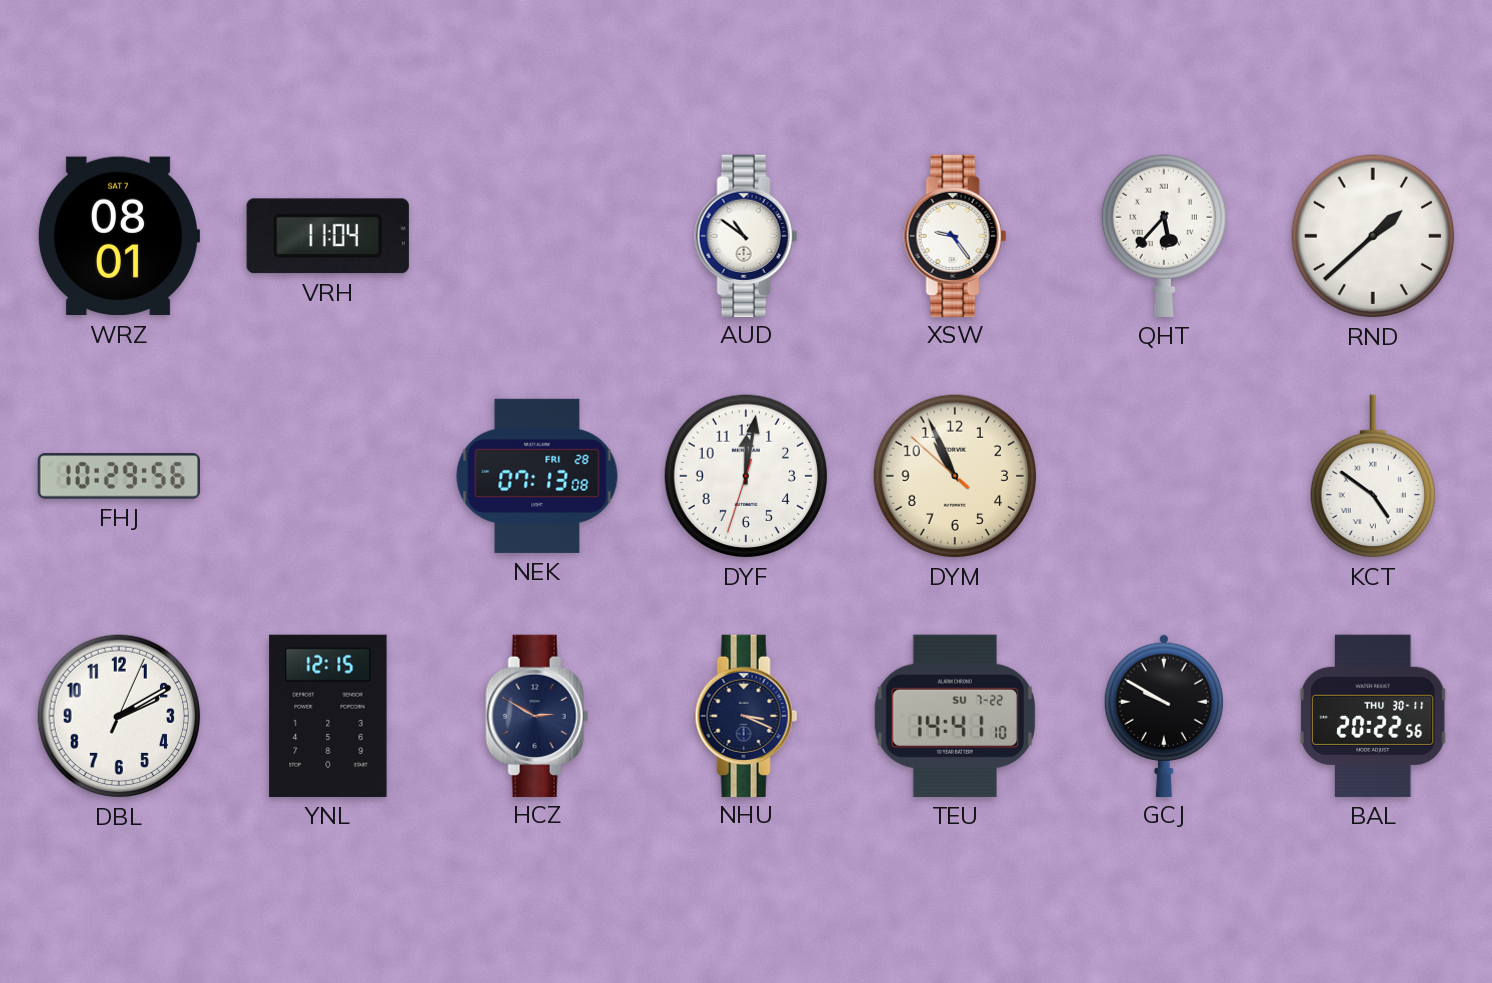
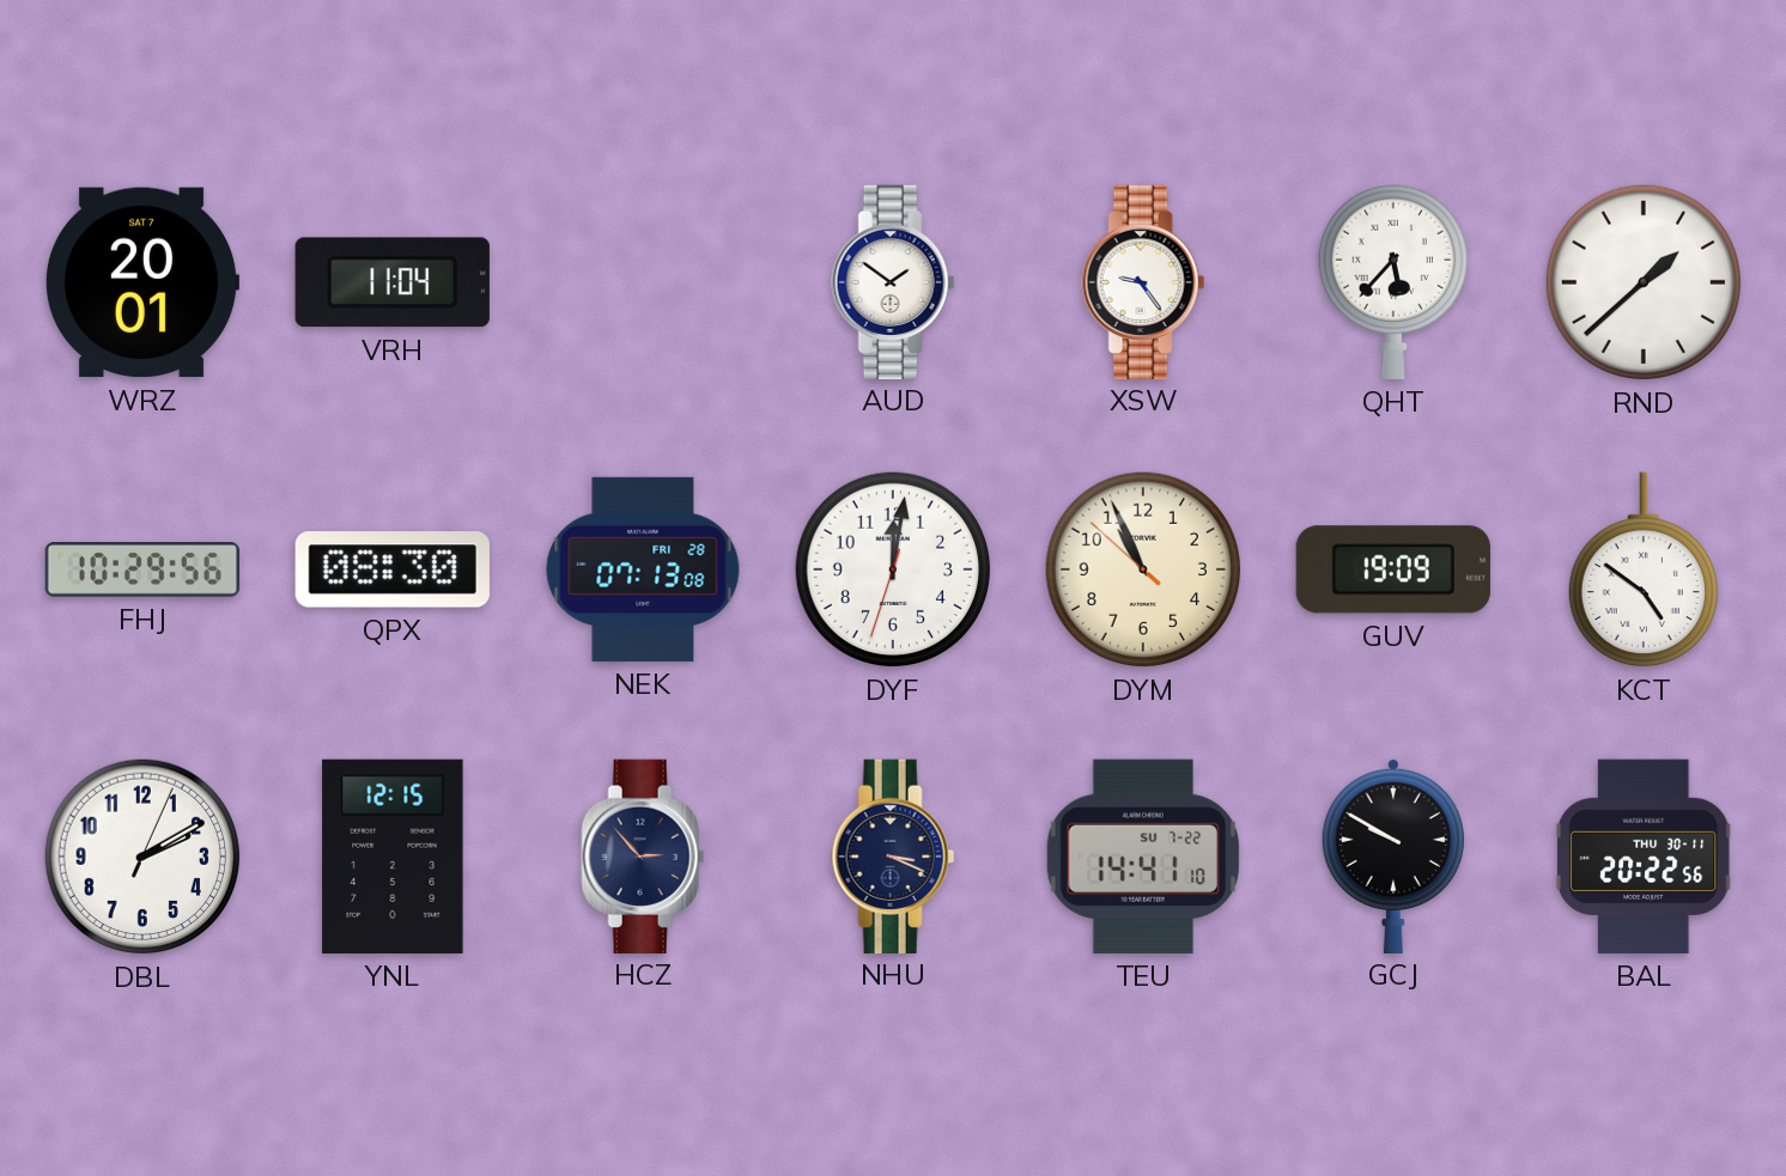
WRZ: 08:01 -> 20:01
AUD: 10:51 -> 1:51
QPX: none -> 08:30
GUV: none -> 19:09
HCZ: 2:50 -> 2:53
